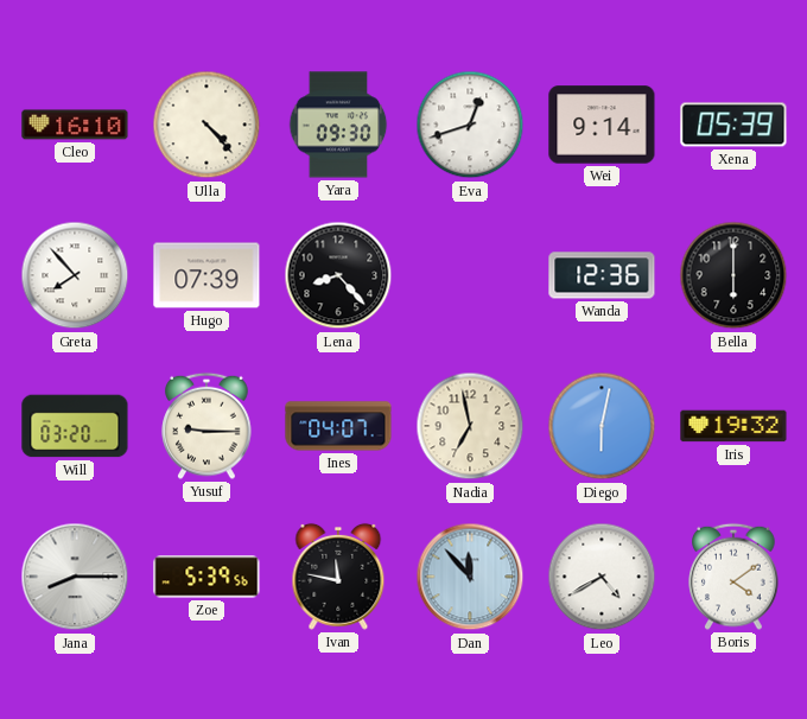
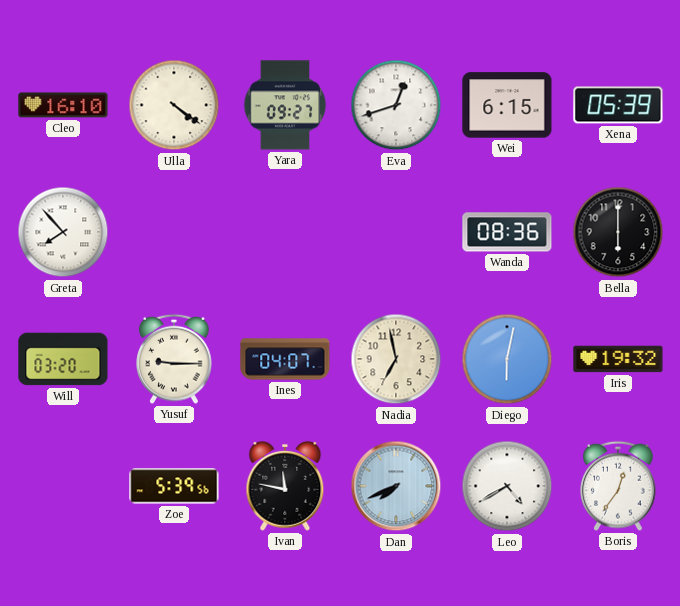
Ulla: 4:23 -> 4:21
Yara: 09:30 -> 09:27
Wei: 9:14 -> 6:15
Hugo: 07:39 -> none
Lena: 8:23 -> none
Wanda: 12:36 -> 08:36
Jana: 8:15 -> none
Dan: 11:53 -> 7:41
Boris: 4:09 -> 12:36
